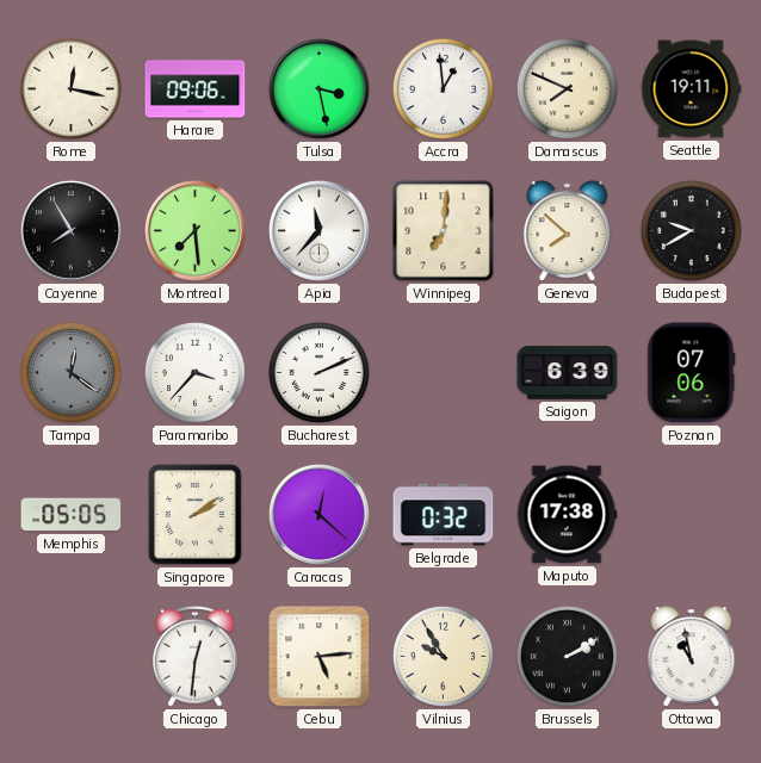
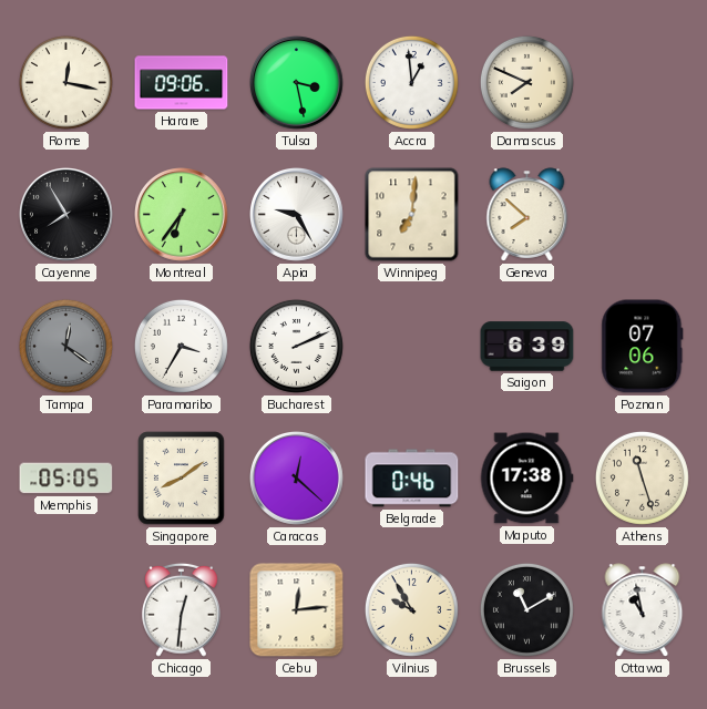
Seattle: 19:11 -> none
Montreal: 7:29 -> 6:36
Apia: 11:37 -> 9:25
Budapest: 9:40 -> none
Paramaribo: 3:37 -> 3:35
Singapore: 2:09 -> 8:09
Belgrade: 0:32 -> 0:46
Athens: none -> 11:27
Cebu: 5:14 -> 12:14
Brussels: 2:10 -> 11:10
